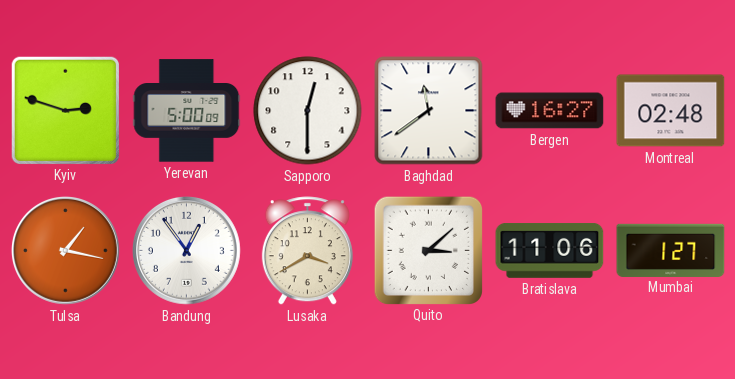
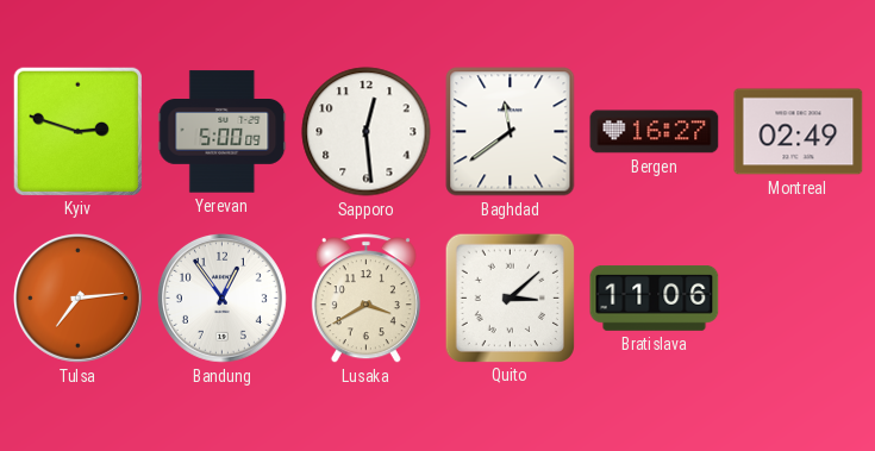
Sapporo: 12:30 -> 12:29
Montreal: 02:48 -> 02:49
Tulsa: 1:17 -> 7:14
Mumbai: 1:27 -> none
